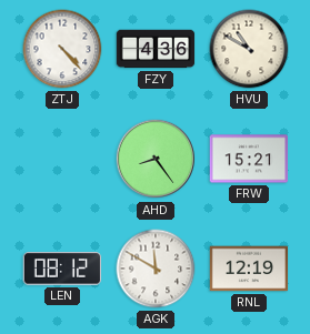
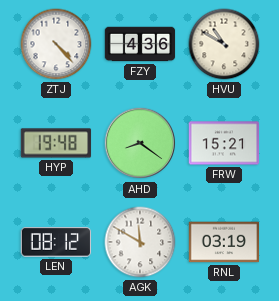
HYP: none -> 19:48
AHD: 8:24 -> 8:21
RNL: 12:19 -> 03:19
